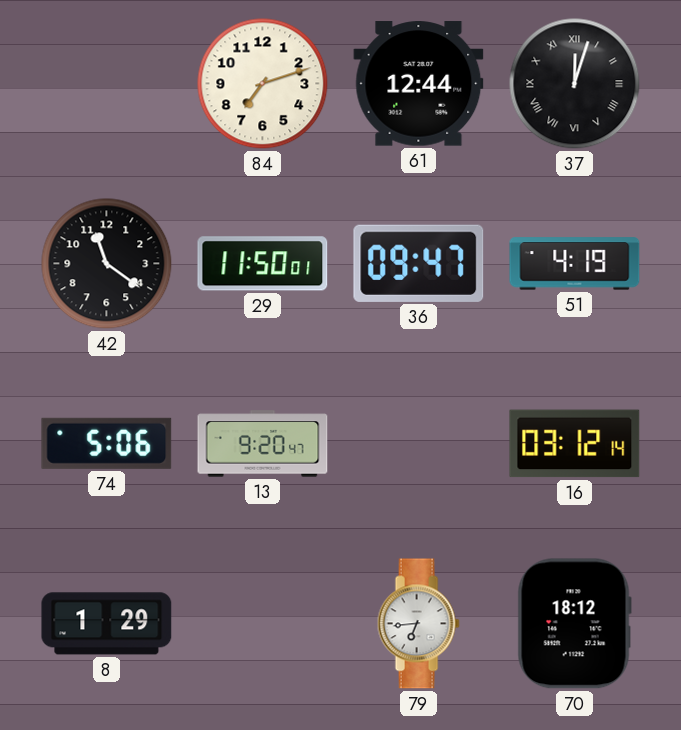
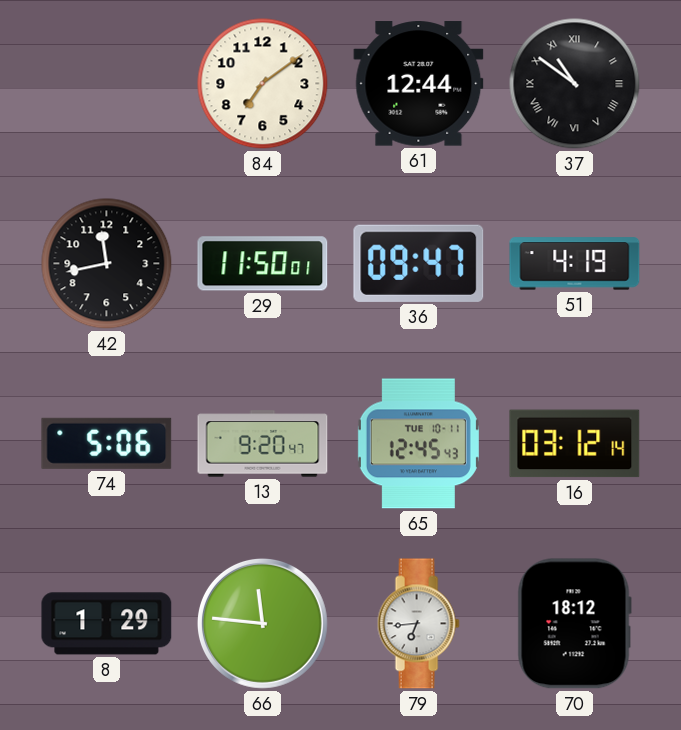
84: 7:12 -> 7:09
37: 12:03 -> 10:51
42: 11:21 -> 11:43
65: none -> 12:45
66: none -> 11:46
